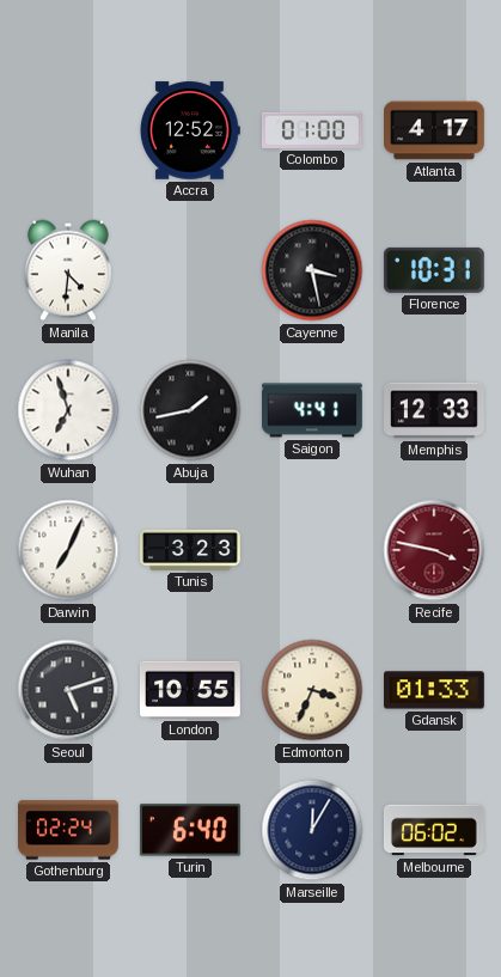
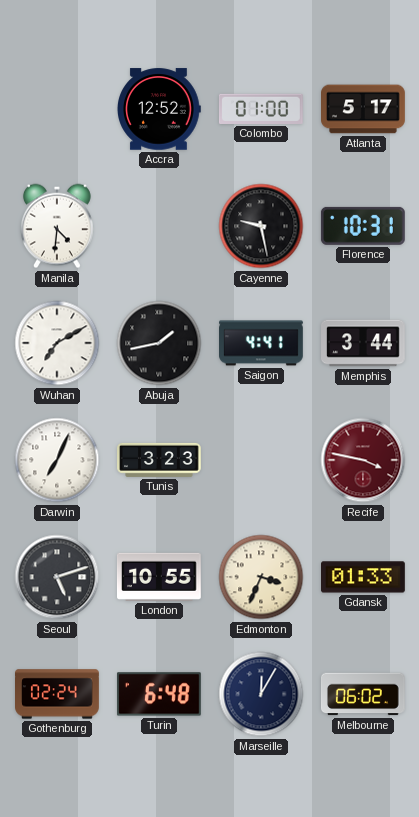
Atlanta: 4:17 -> 5:17
Cayenne: 3:28 -> 9:28
Wuhan: 6:57 -> 7:10
Memphis: 12:33 -> 3:44
Turin: 6:40 -> 6:48
